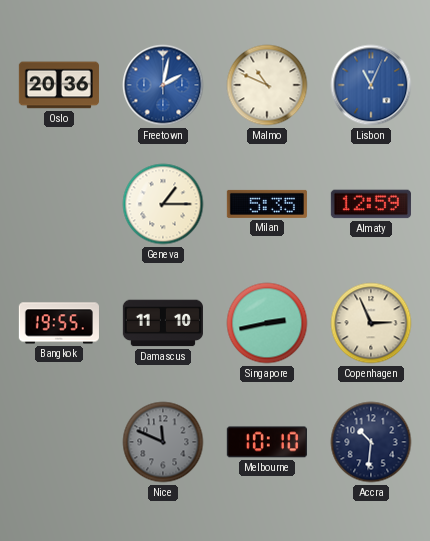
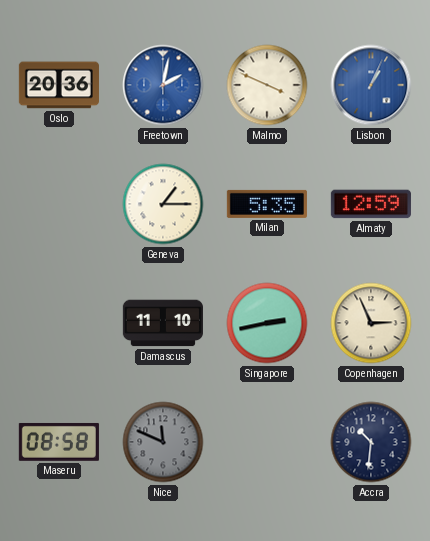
Malmo: 10:49 -> 3:49
Lisbon: 11:04 -> 1:04
Bangkok: 19:55 -> none
Maseru: none -> 08:58
Melbourne: 10:10 -> none
